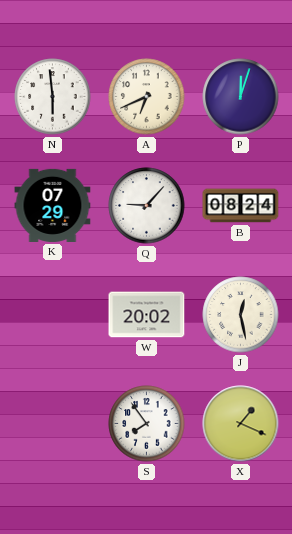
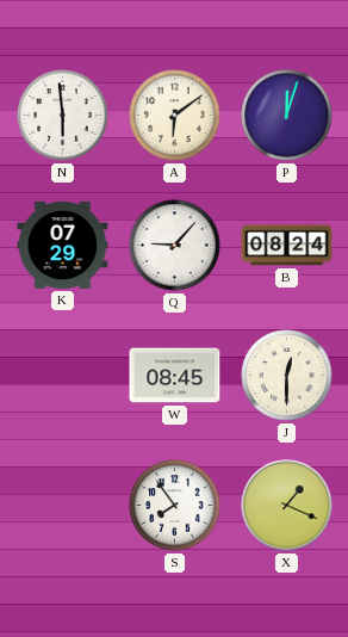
A: 6:41 -> 6:09
W: 20:02 -> 08:45
J: 12:28 -> 12:30
